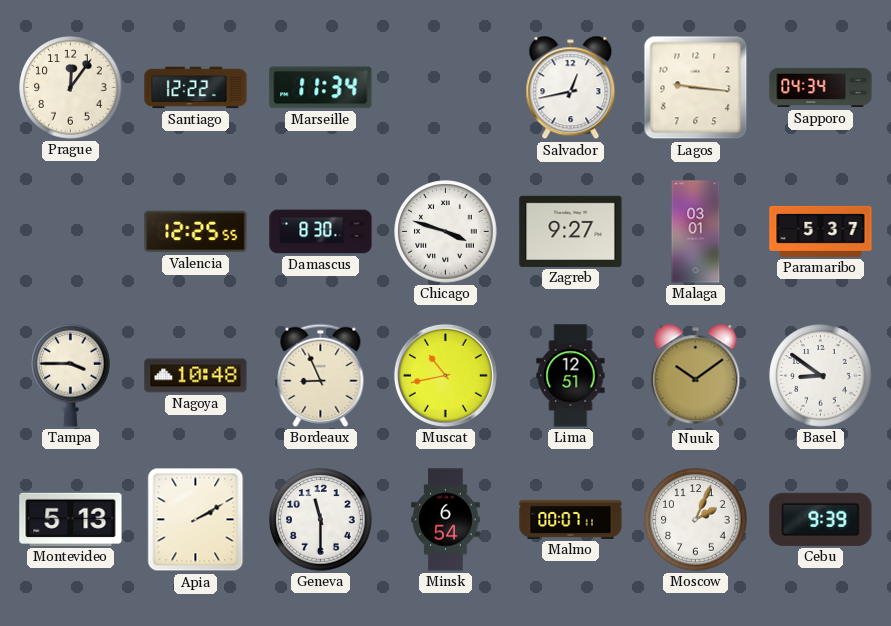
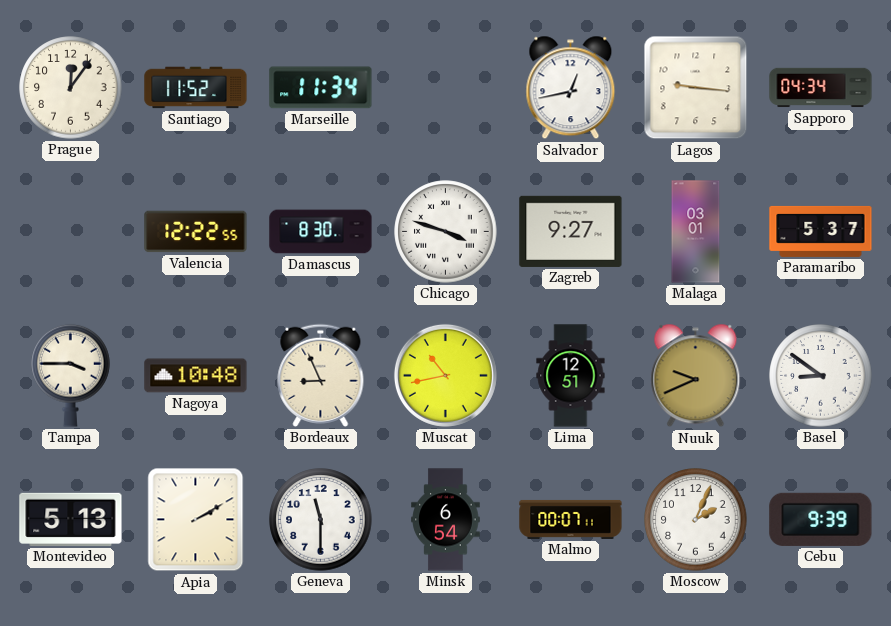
Santiago: 12:22 -> 11:52
Valencia: 12:25 -> 12:22
Nuuk: 10:09 -> 9:41
